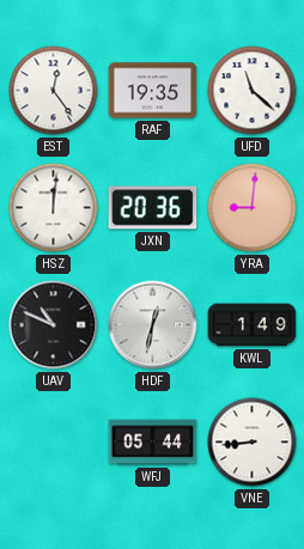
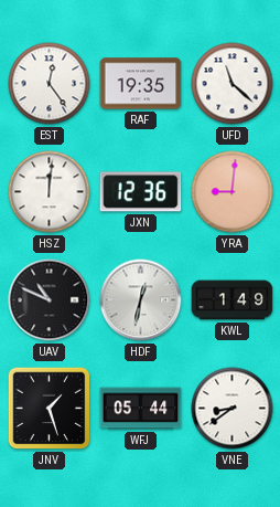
JXN: 20:36 -> 12:36
JNV: none -> 1:27
VNE: 8:44 -> 8:39
